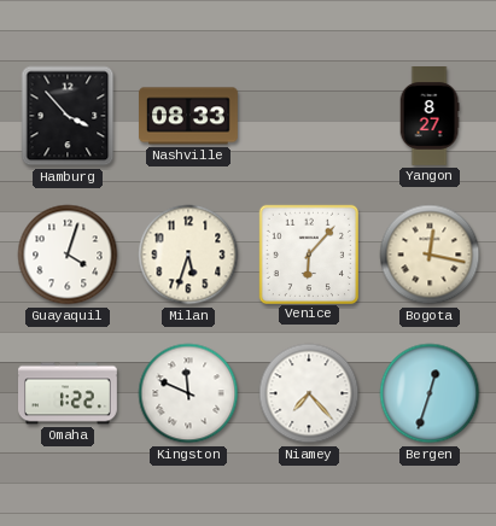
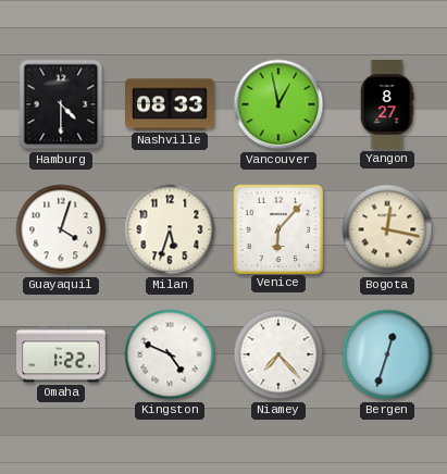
Hamburg: 3:53 -> 4:30
Vancouver: none -> 12:58
Kingston: 11:49 -> 4:49
